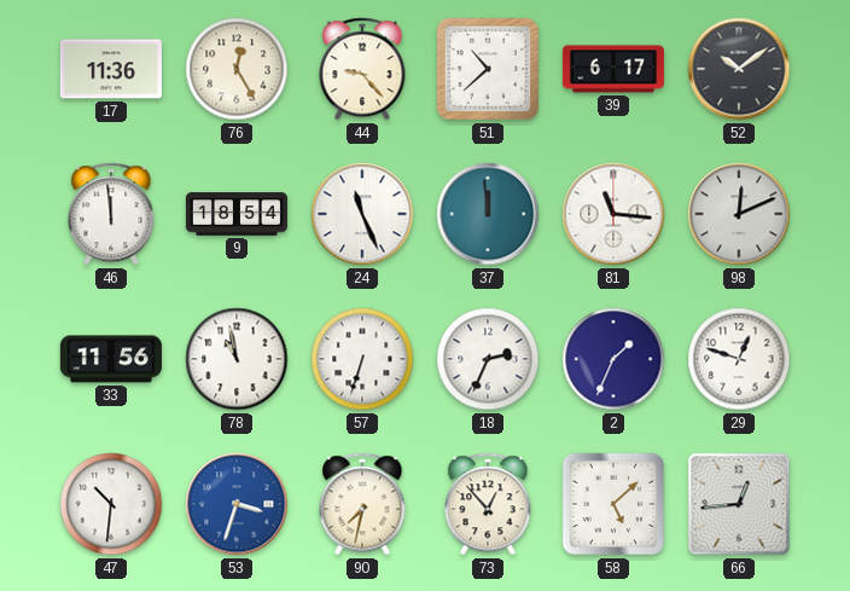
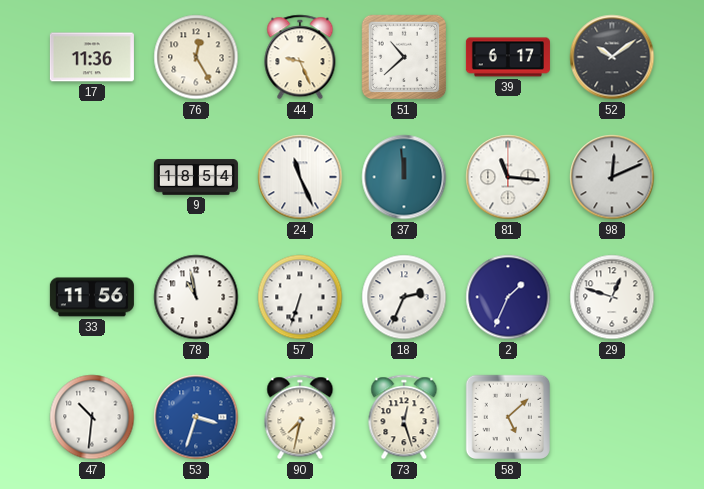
44: 9:23 -> 9:26
46: 11:59 -> none
73: 12:53 -> 12:27
66: 12:44 -> none
